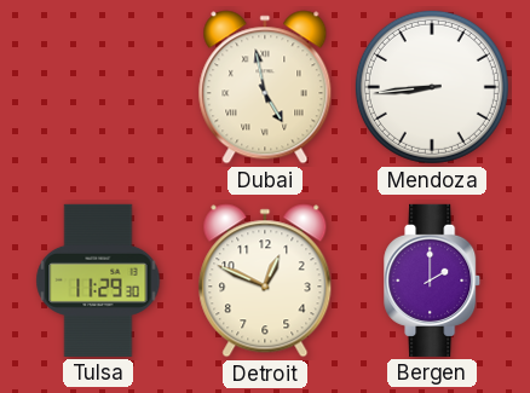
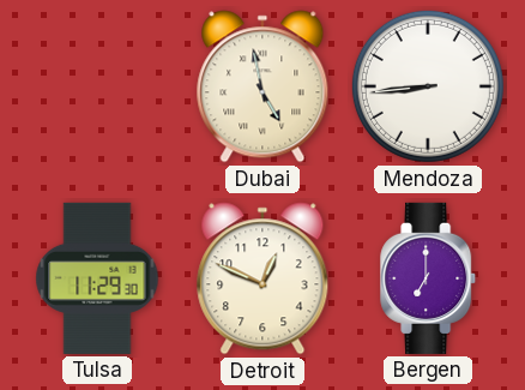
Bergen: 2:00 -> 7:00
